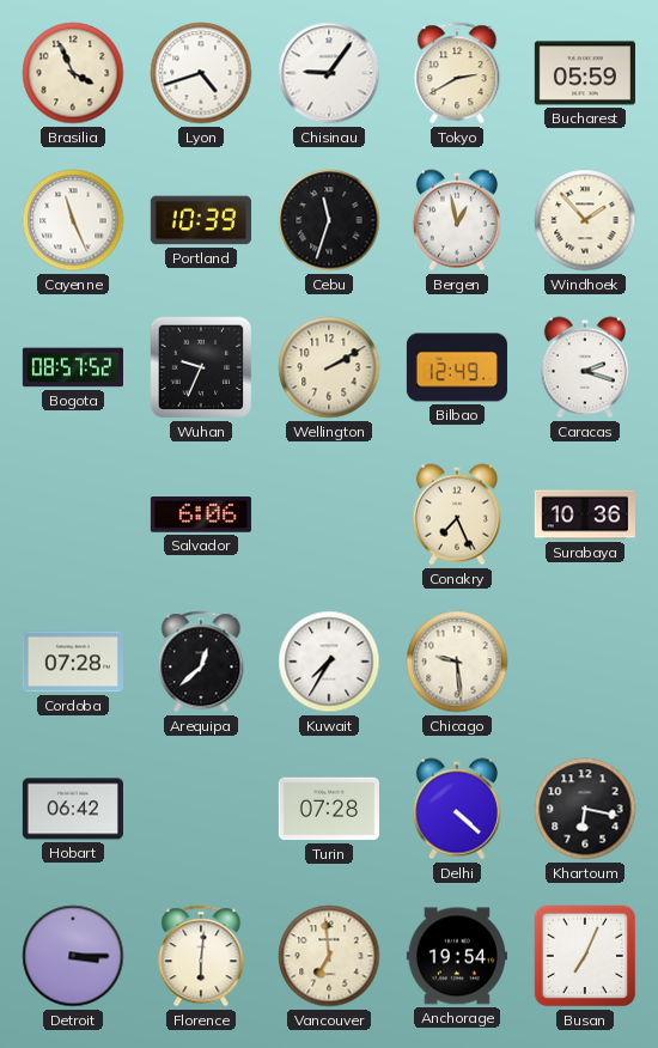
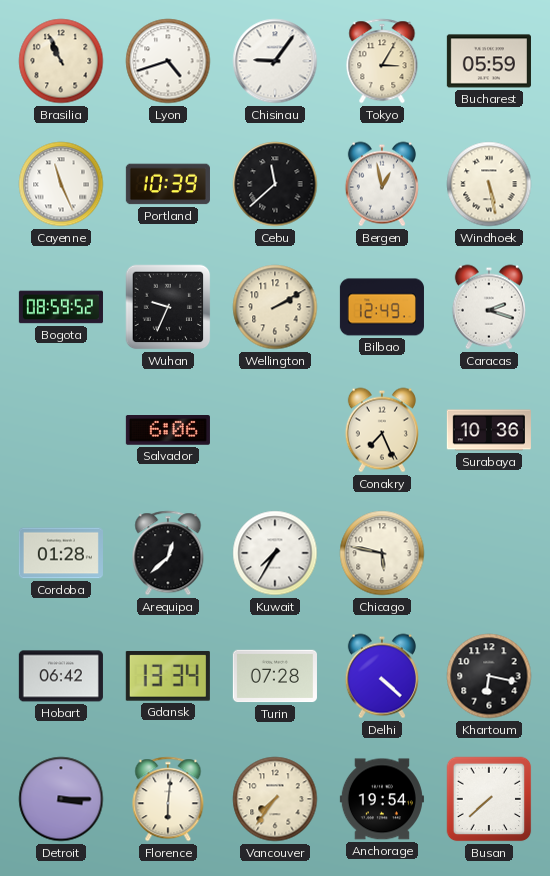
Brasilia: 3:56 -> 10:56
Tokyo: 2:40 -> 3:05
Cebu: 11:33 -> 11:38
Windhoek: 1:53 -> 5:28
Bogota: 08:57 -> 08:59
Cordoba: 07:28 -> 01:28
Chicago: 9:29 -> 5:47
Gdansk: none -> 13:34
Vancouver: 6:59 -> 7:36
Busan: 7:04 -> 7:38
